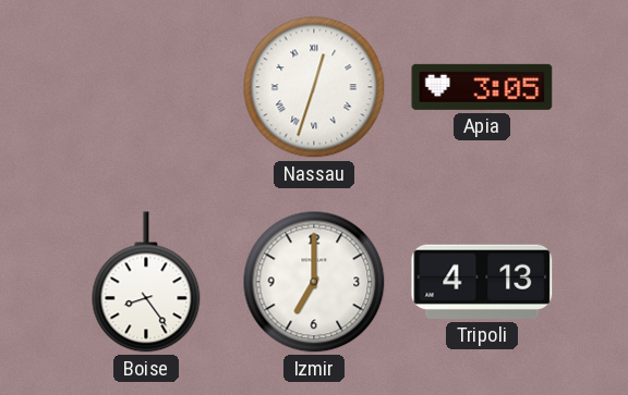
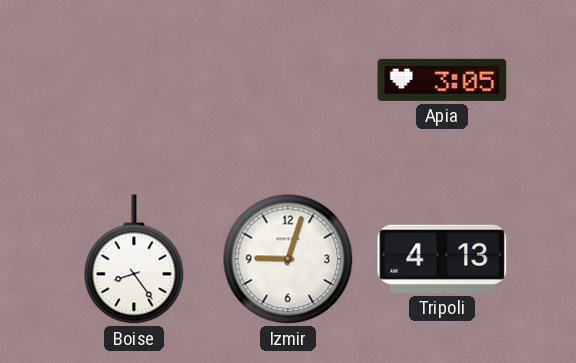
Nassau: 12:33 -> none
Izmir: 7:00 -> 9:03
